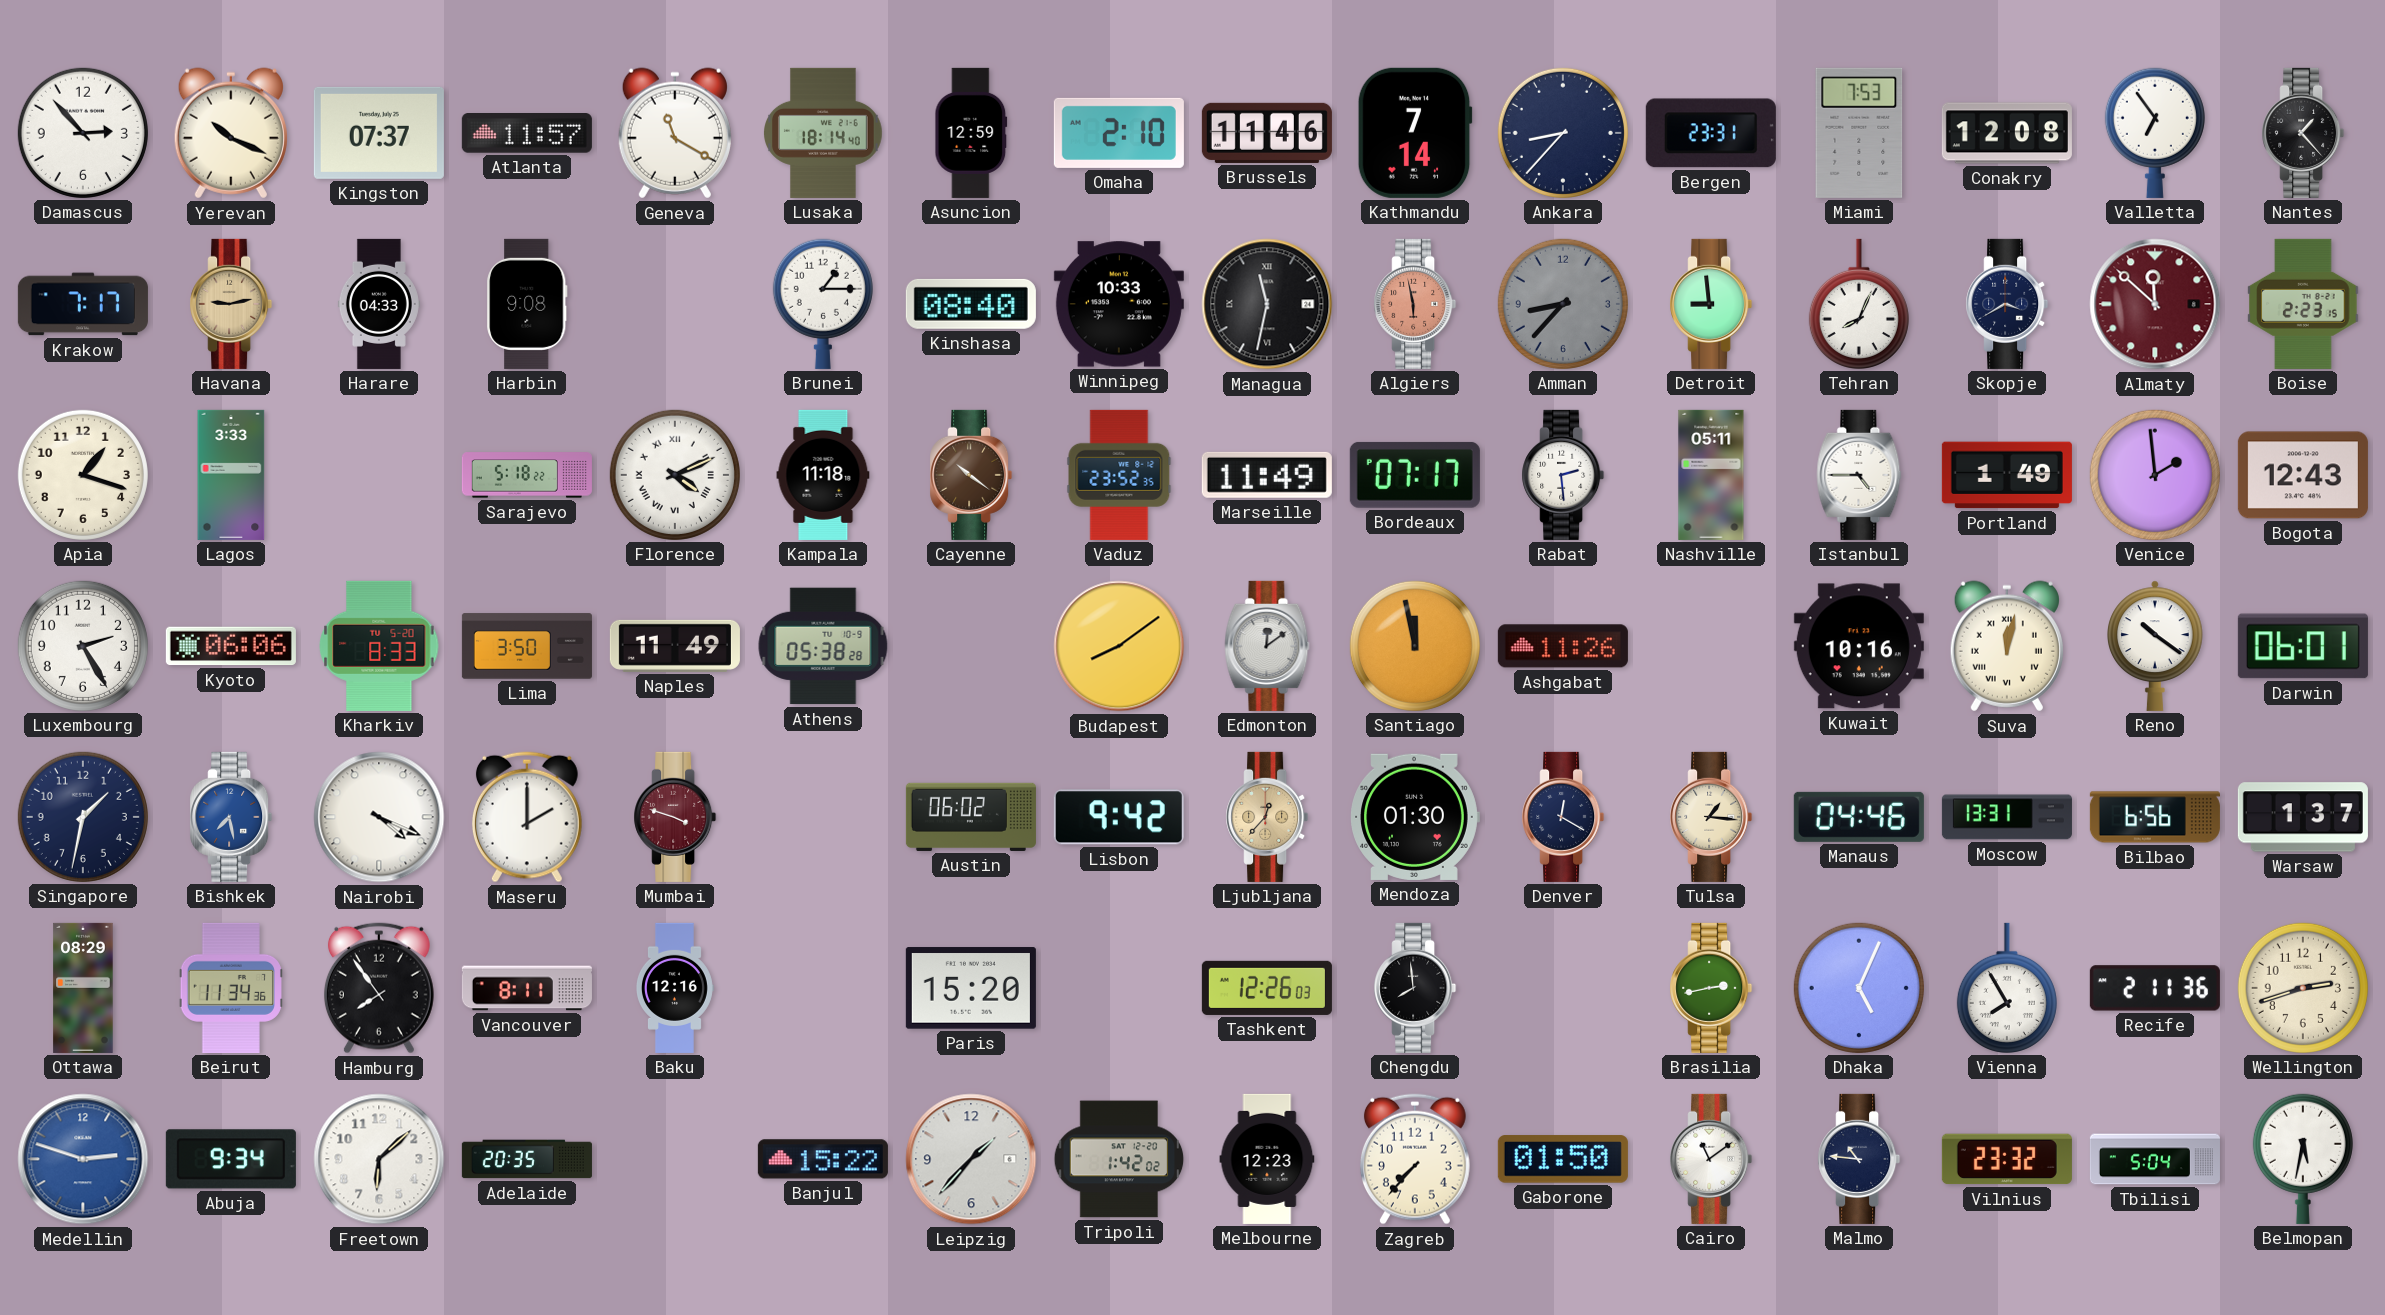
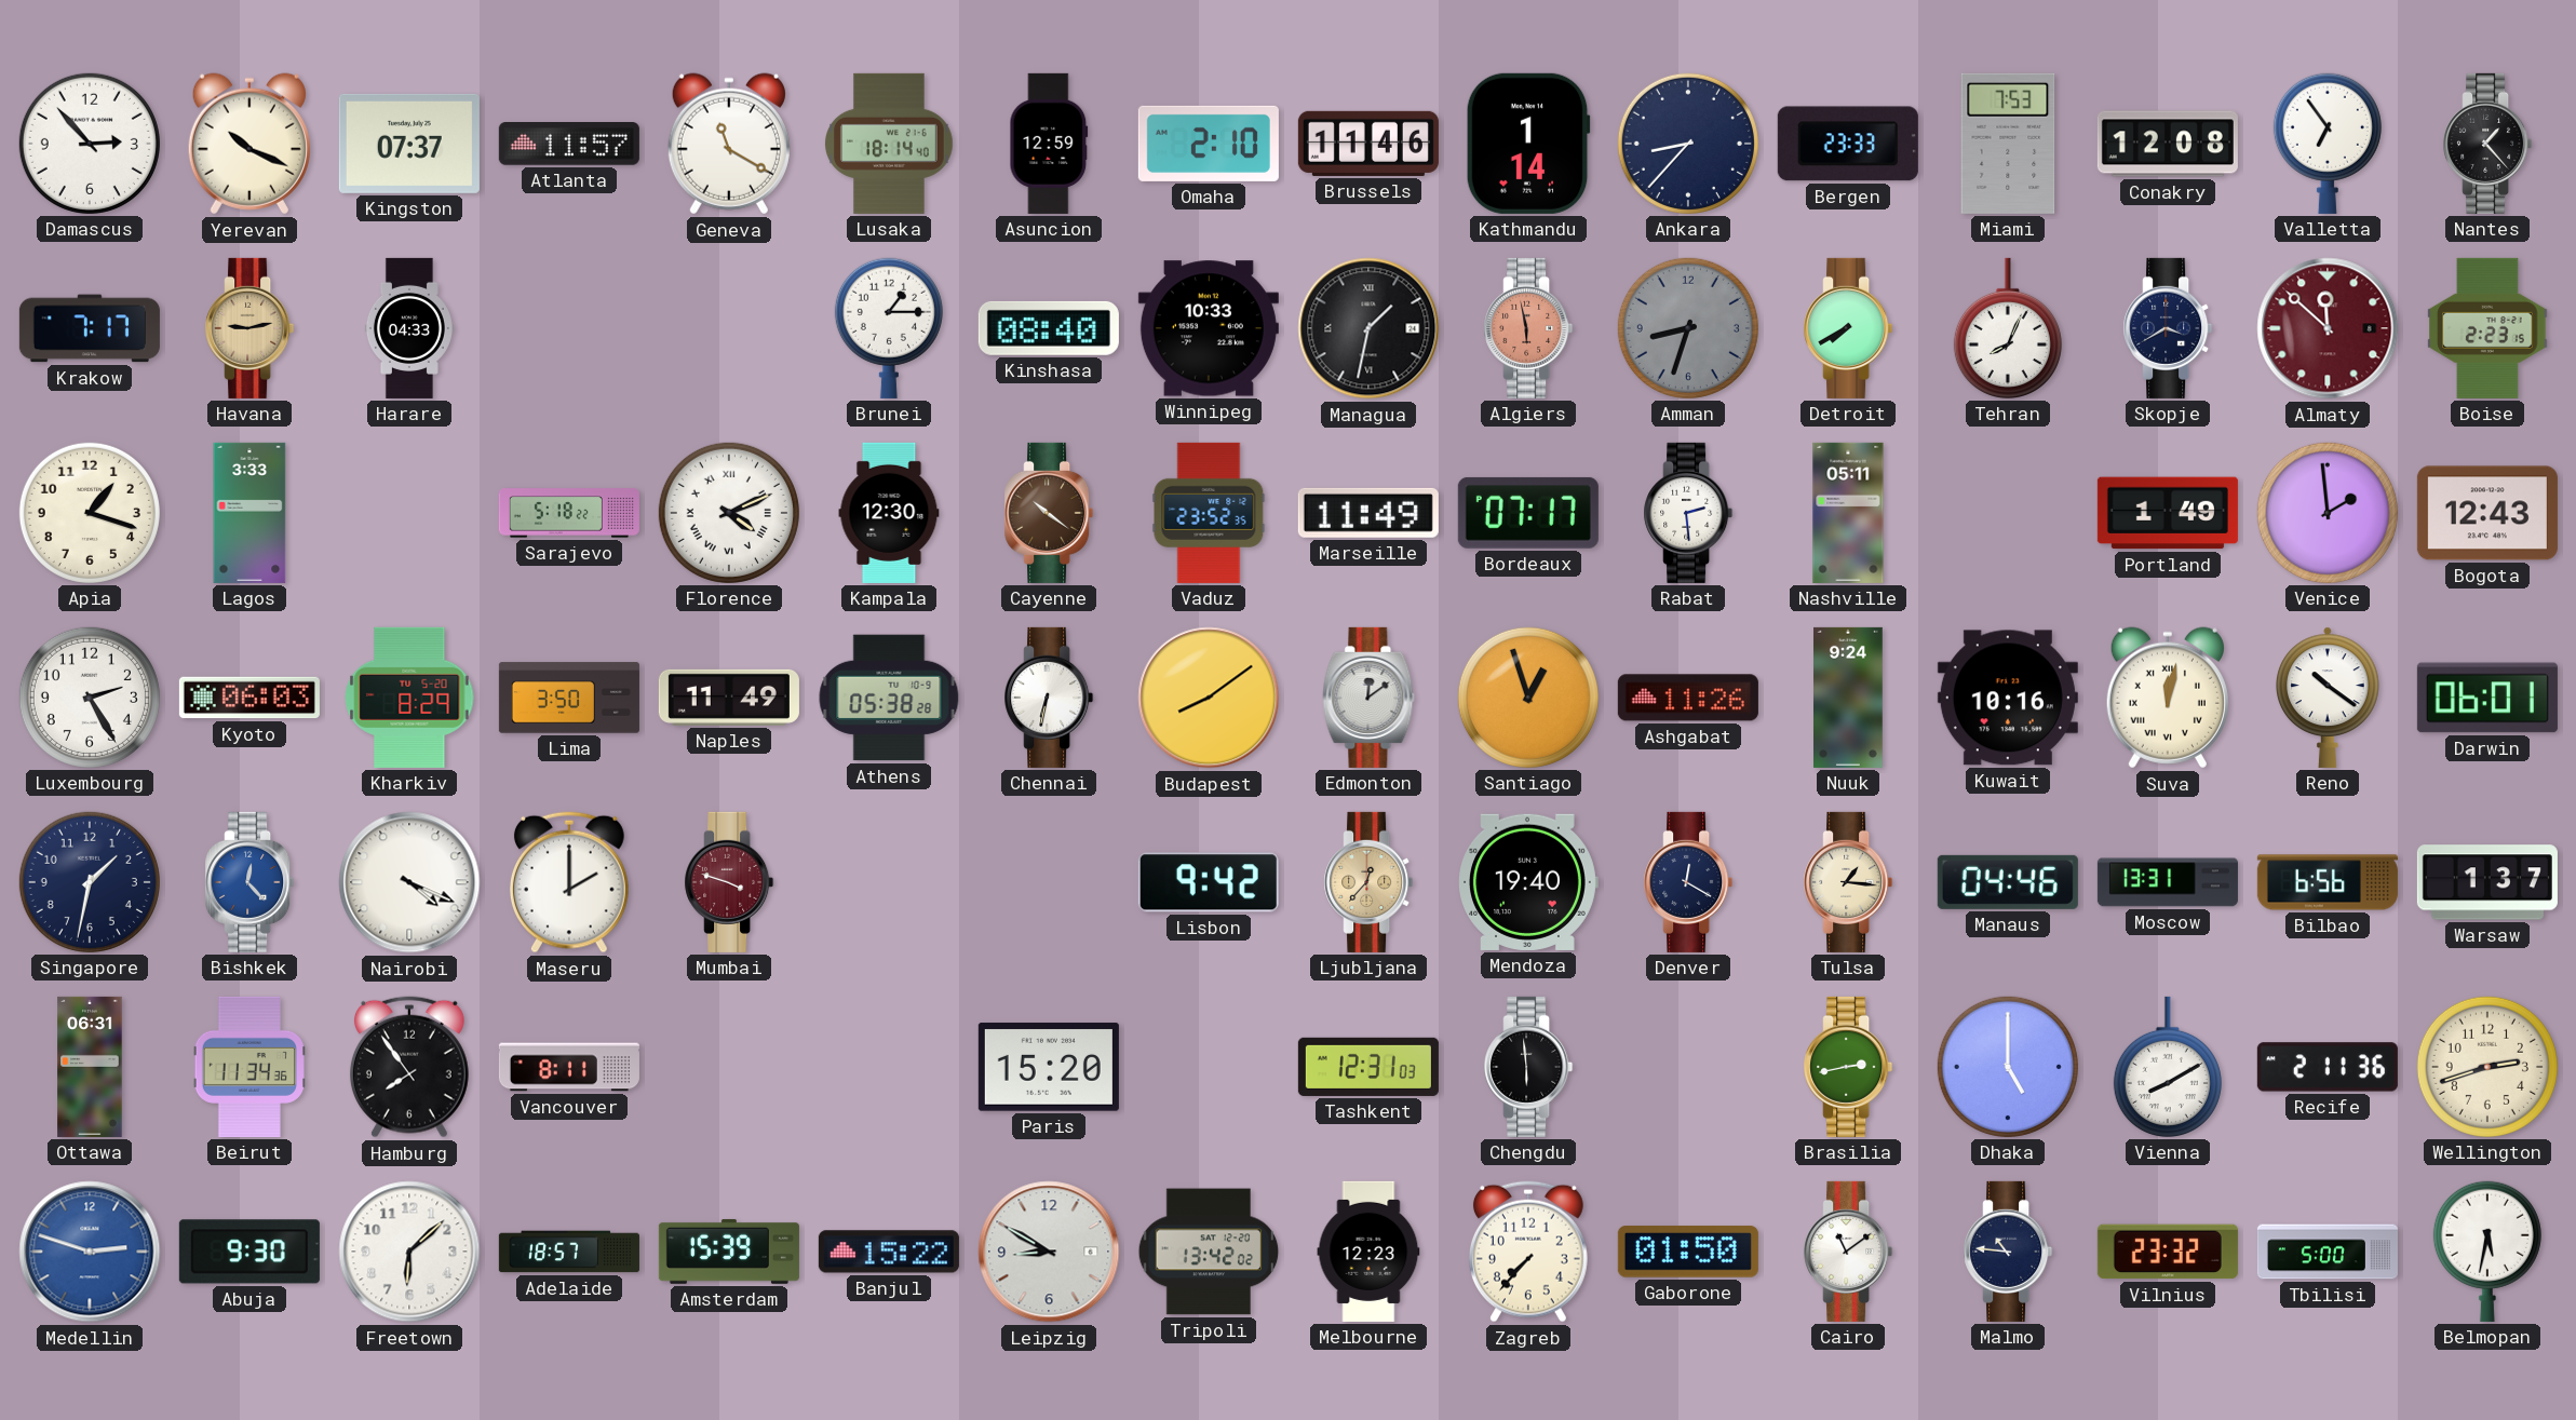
Kathmandu: 7:14 -> 1:14
Bergen: 23:31 -> 23:33
Harbin: 9:08 -> none
Managua: 11:32 -> 1:32
Amman: 8:37 -> 8:33
Detroit: 8:59 -> 7:40
Kampala: 11:18 -> 12:30
Istanbul: 4:45 -> none
Kyoto: 06:06 -> 06:03
Kharkiv: 8:33 -> 8:29
Chennai: none -> 6:32
Santiago: 11:58 -> 12:57
Nuuk: none -> 9:24
Bishkek: 7:28 -> 12:23
Austin: 06:02 -> none
Mendoza: 01:30 -> 19:40
Ottawa: 08:29 -> 06:31
Baku: 12:16 -> none
Tashkent: 12:26 -> 12:31
Chengdu: 7:59 -> 5:59
Dhaka: 5:04 -> 5:00
Vienna: 7:55 -> 8:10
Abuja: 9:34 -> 9:30
Adelaide: 20:35 -> 18:57
Amsterdam: none -> 15:39
Leipzig: 1:37 -> 8:50
Tripoli: 1:42 -> 13:42
Tbilisi: 5:04 -> 5:00
